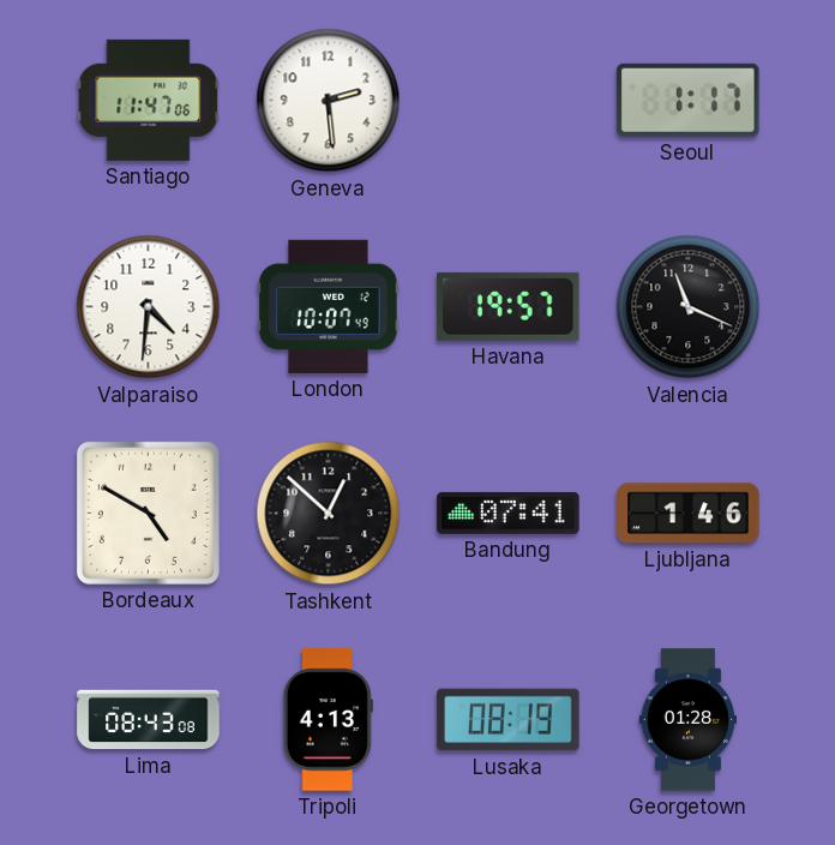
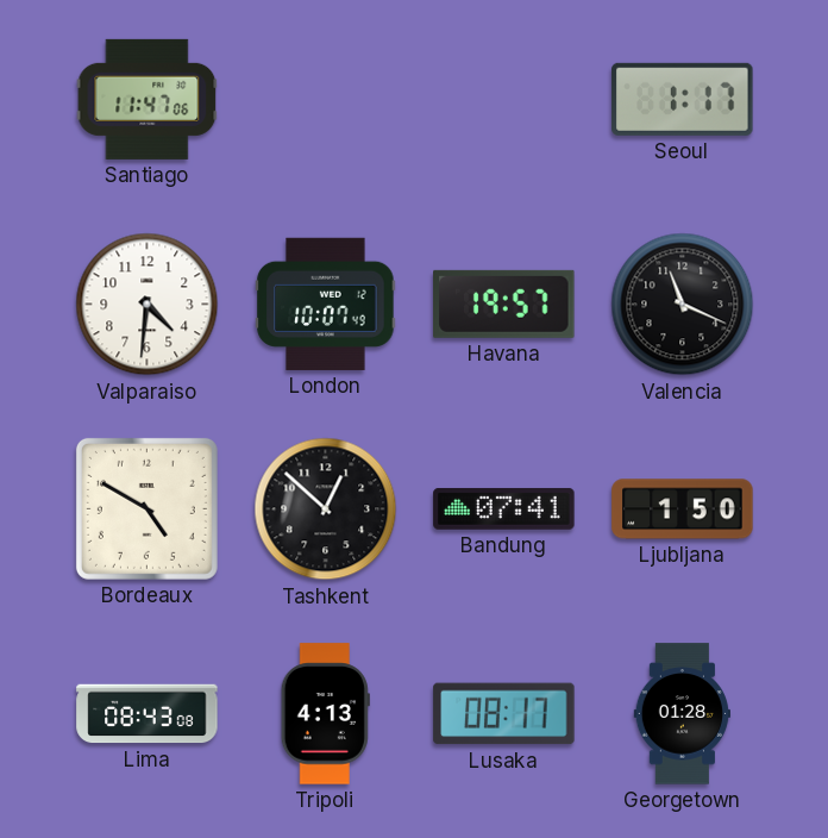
Geneva: 2:29 -> none
Ljubljana: 1:46 -> 1:50
Lusaka: 08:19 -> 08:17
